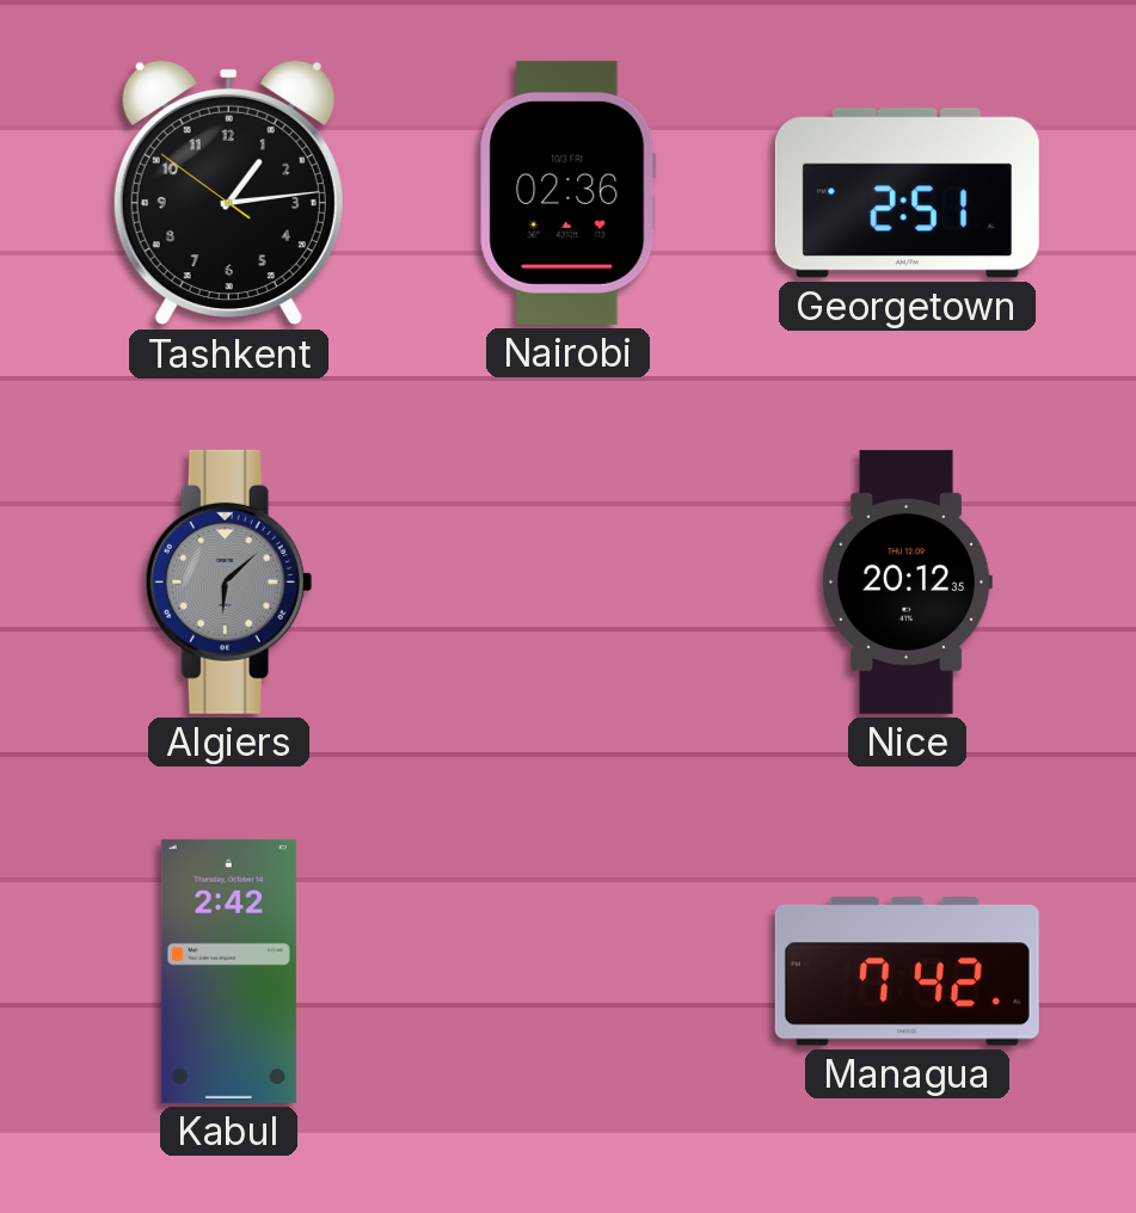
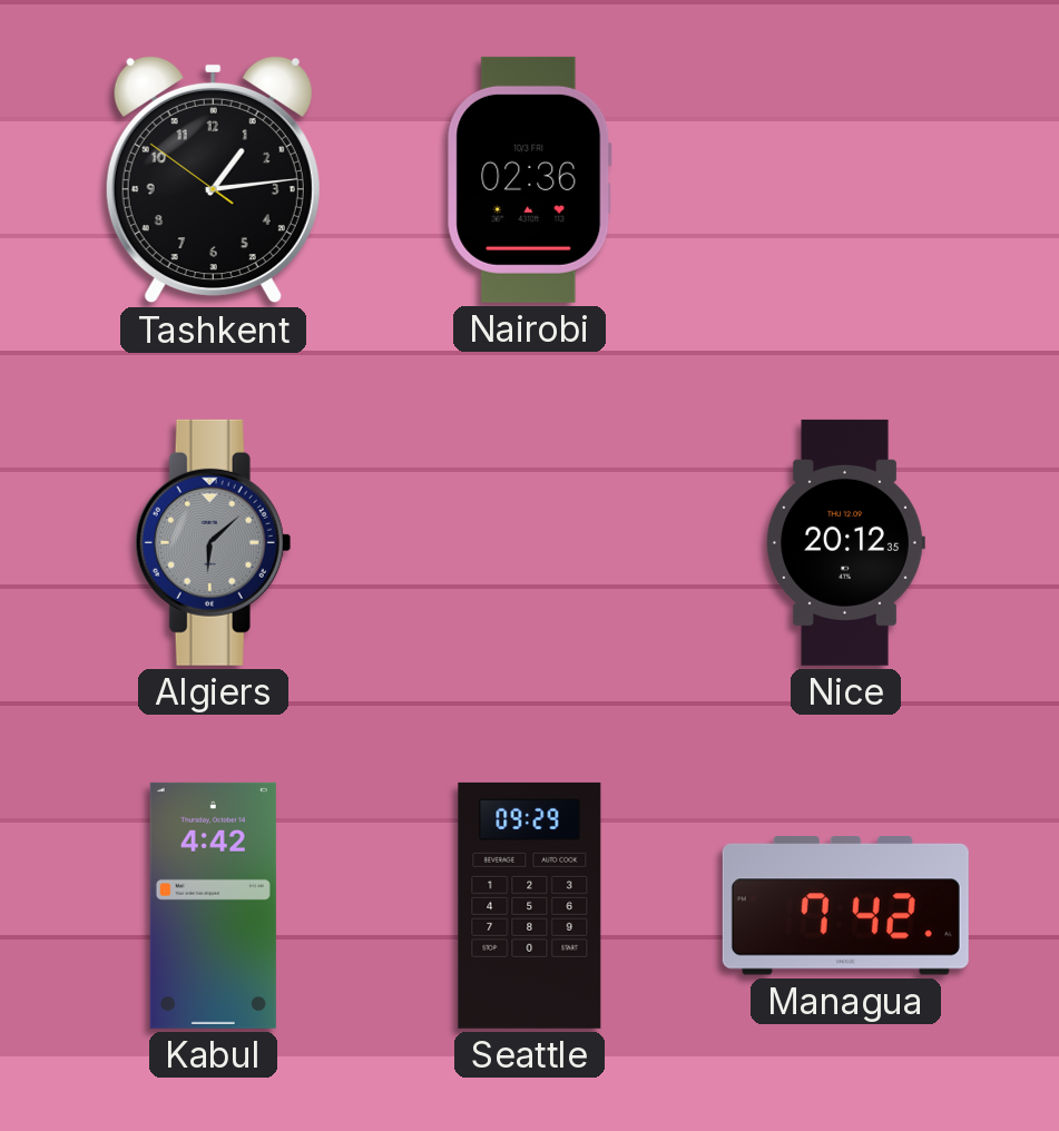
Georgetown: 2:51 -> none
Kabul: 2:42 -> 4:42
Seattle: none -> 09:29
